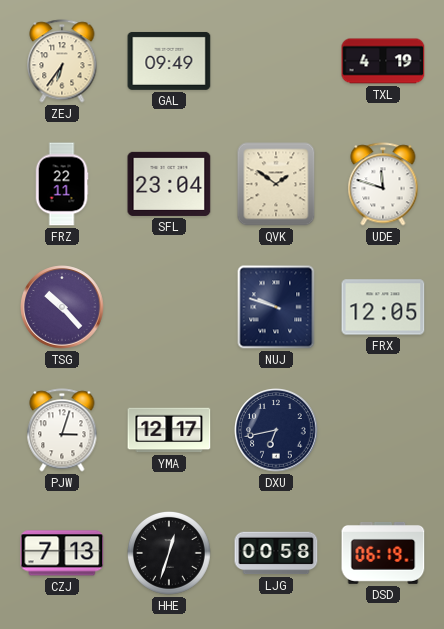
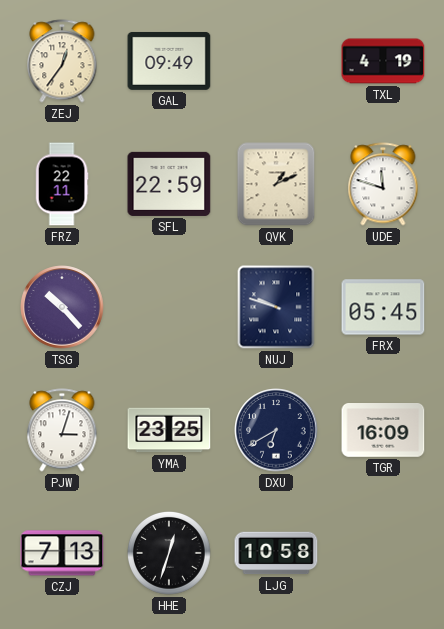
ZEJ: 6:36 -> 12:36
SFL: 23:04 -> 22:59
QVK: 1:51 -> 1:11
FRX: 12:05 -> 05:45
YMA: 12:17 -> 23:25
DXU: 6:43 -> 6:40
TGR: none -> 16:09
LJG: 00:58 -> 10:58
DSD: 06:19 -> none
